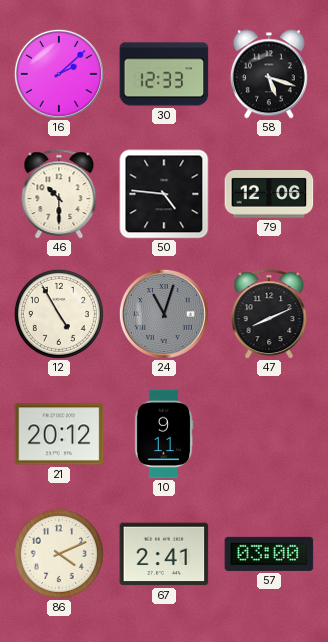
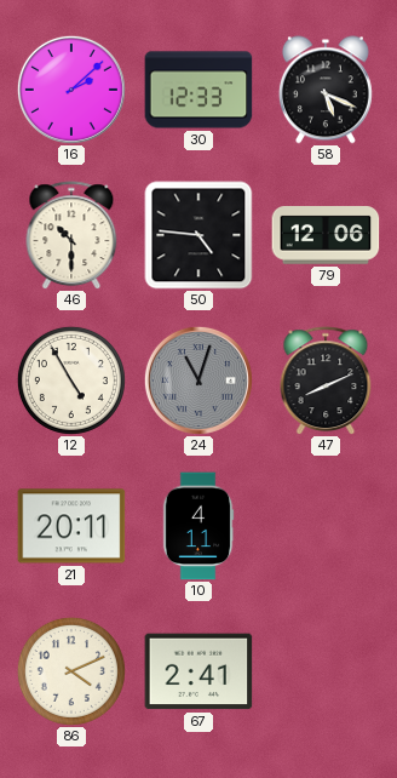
58: 5:18 -> 5:19
21: 20:12 -> 20:11
10: 9:11 -> 4:11
57: 03:00 -> none
